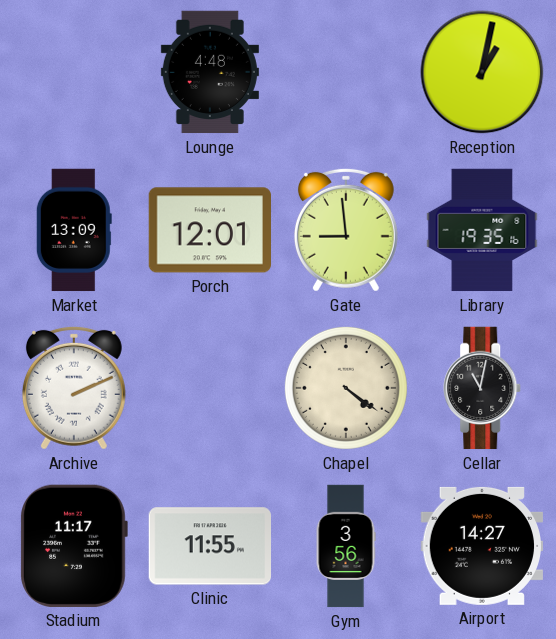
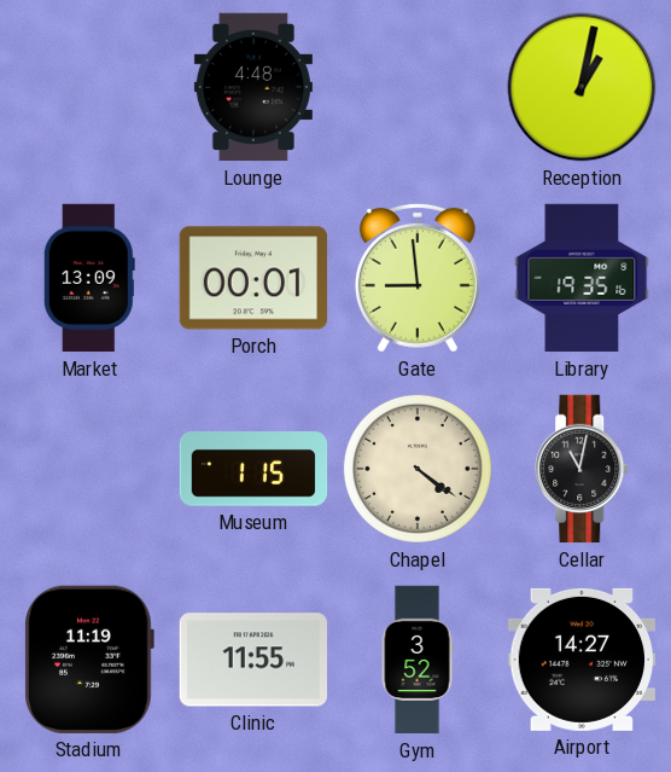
Porch: 12:01 -> 00:01
Archive: 2:11 -> none
Museum: none -> 1:15
Stadium: 11:17 -> 11:19
Gym: 3:56 -> 3:52
